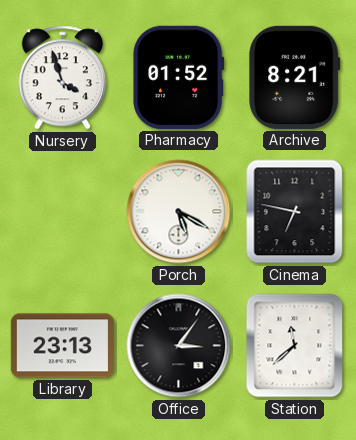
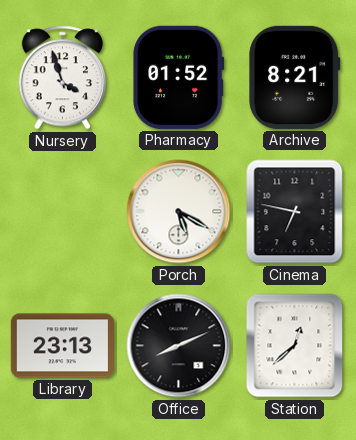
Office: 3:06 -> 8:11
Station: 11:38 -> 12:38
